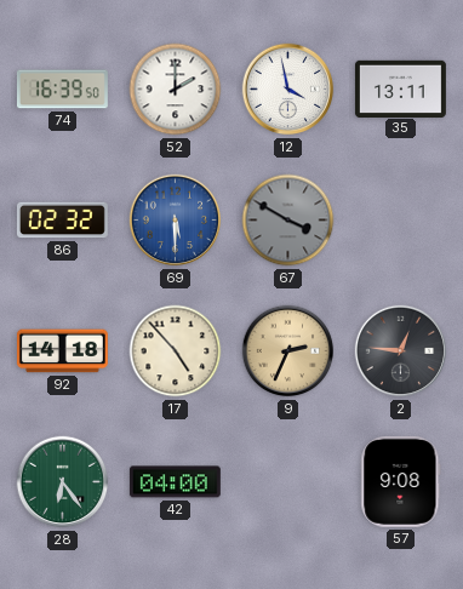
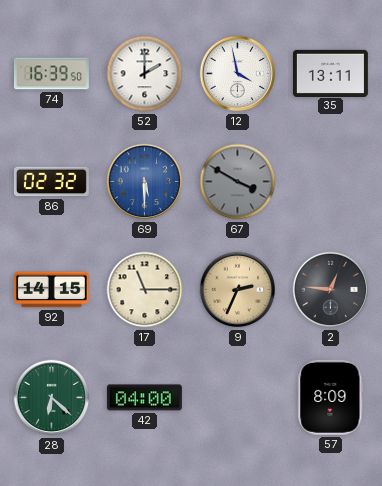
92: 14:18 -> 14:15
17: 4:53 -> 11:15
28: 6:24 -> 6:22
57: 9:08 -> 8:09
